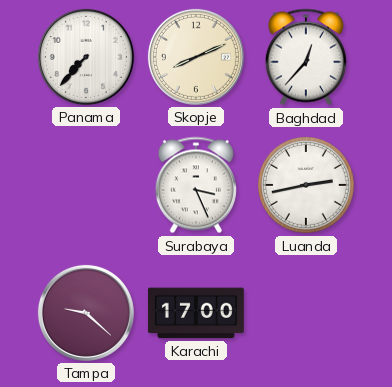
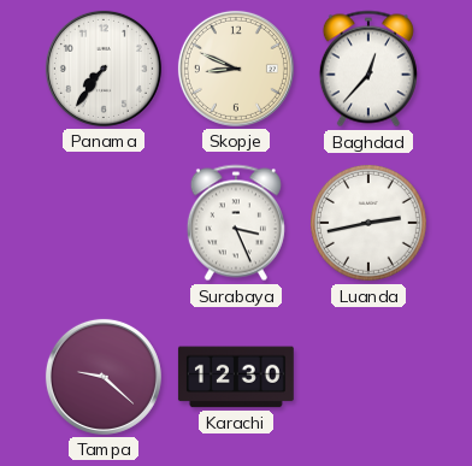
Panama: 7:37 -> 7:36
Skopje: 8:11 -> 8:49
Karachi: 17:00 -> 12:30
